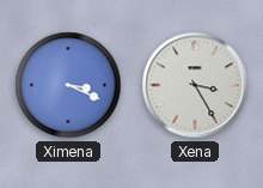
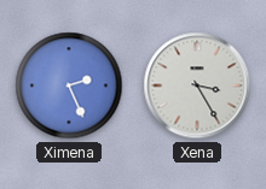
Ximena: 3:19 -> 2:26
